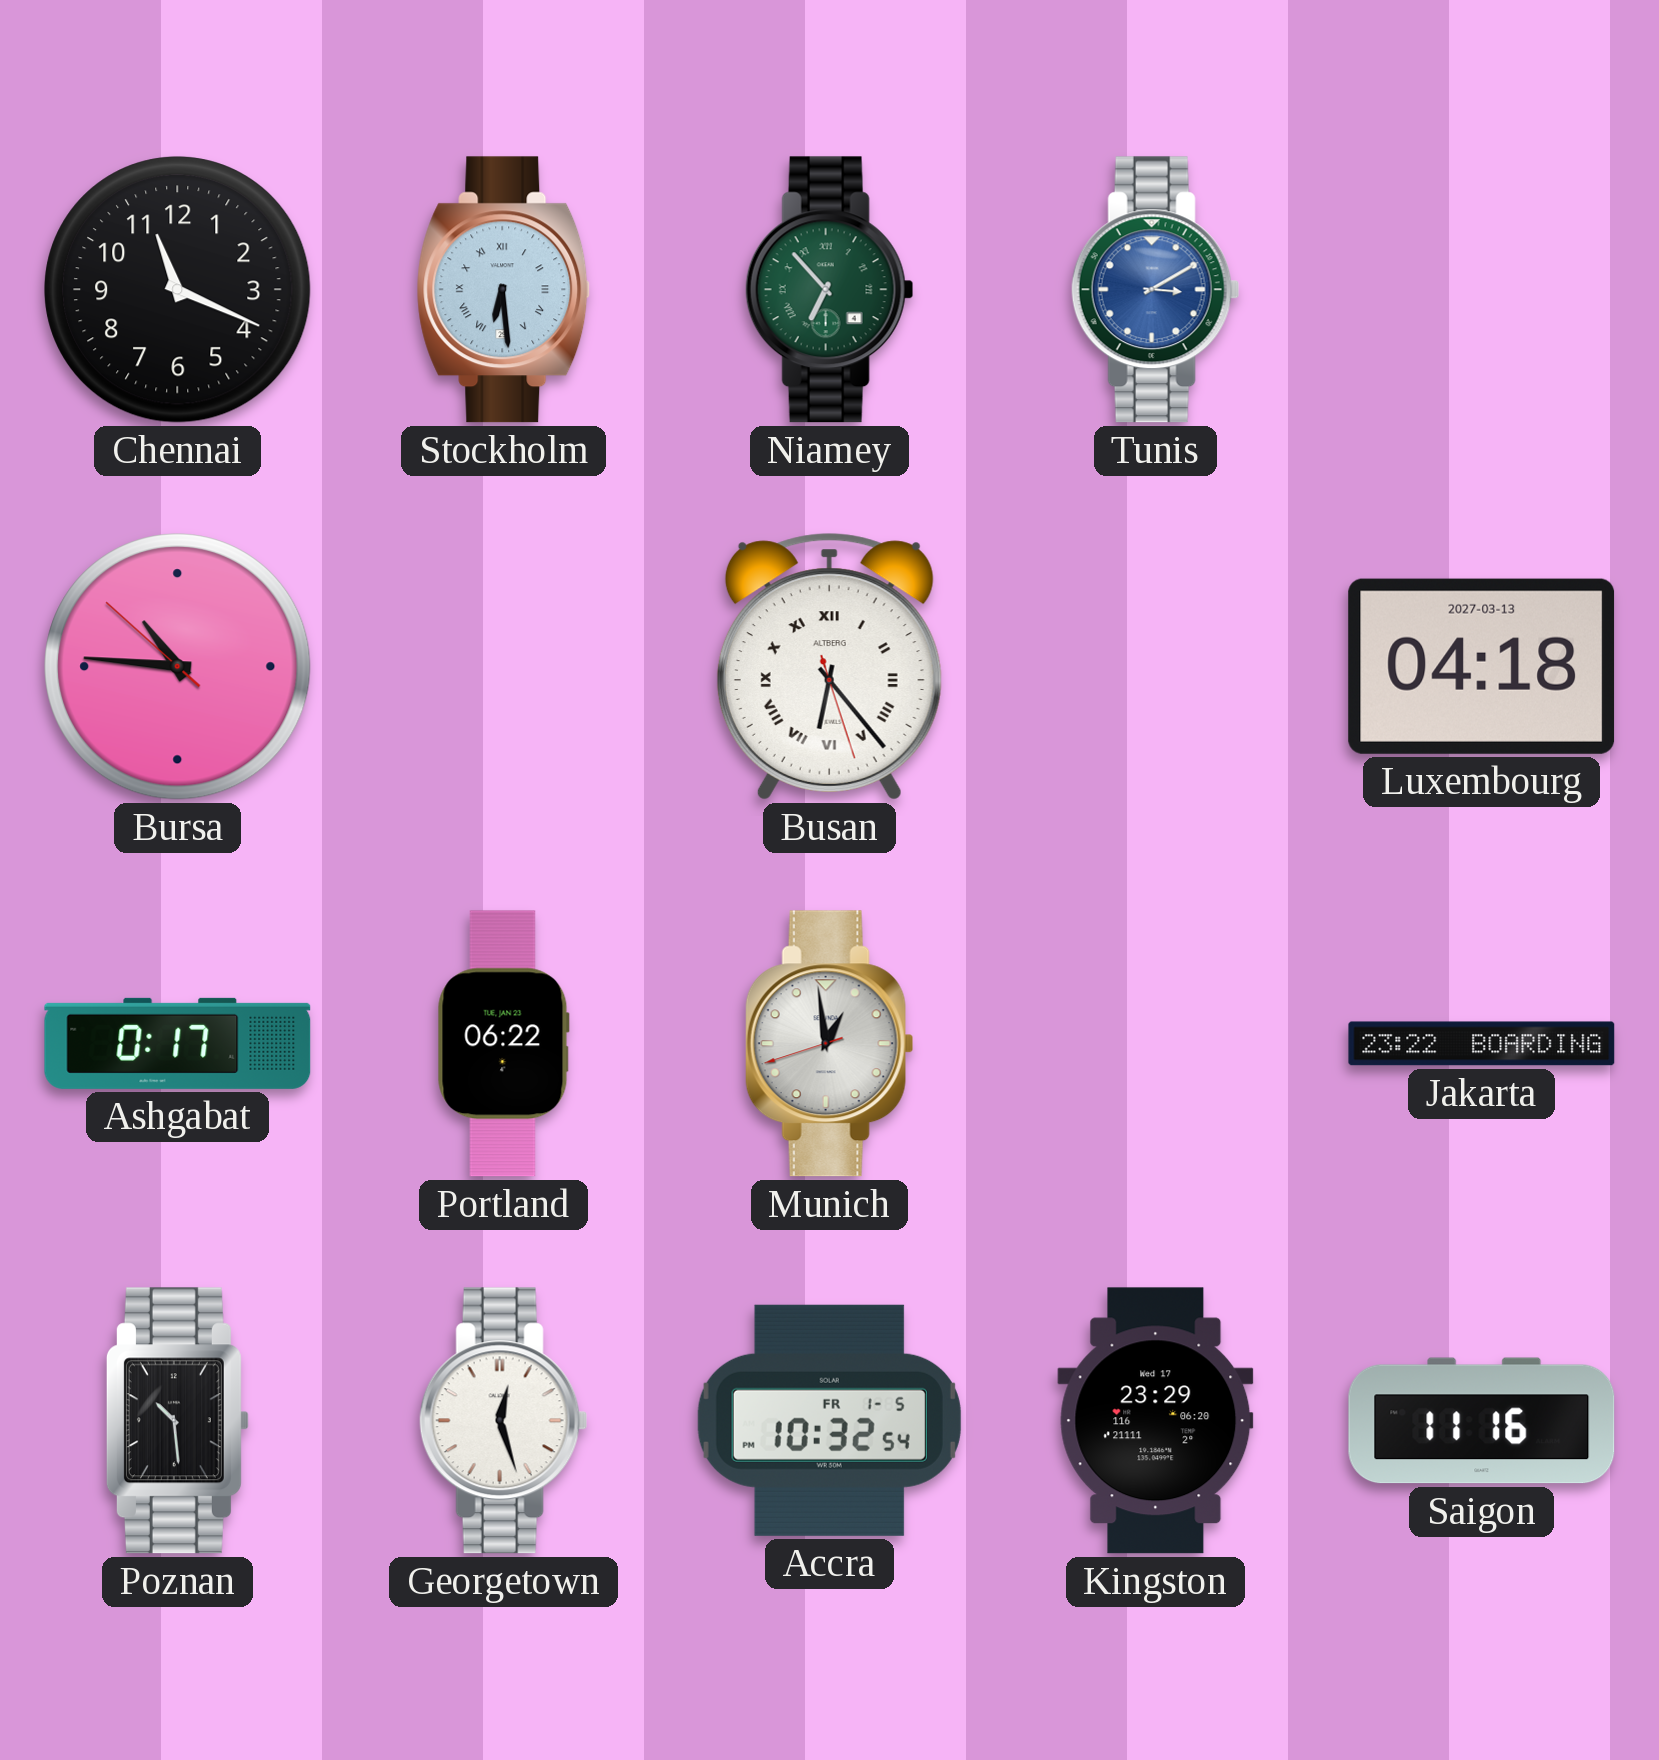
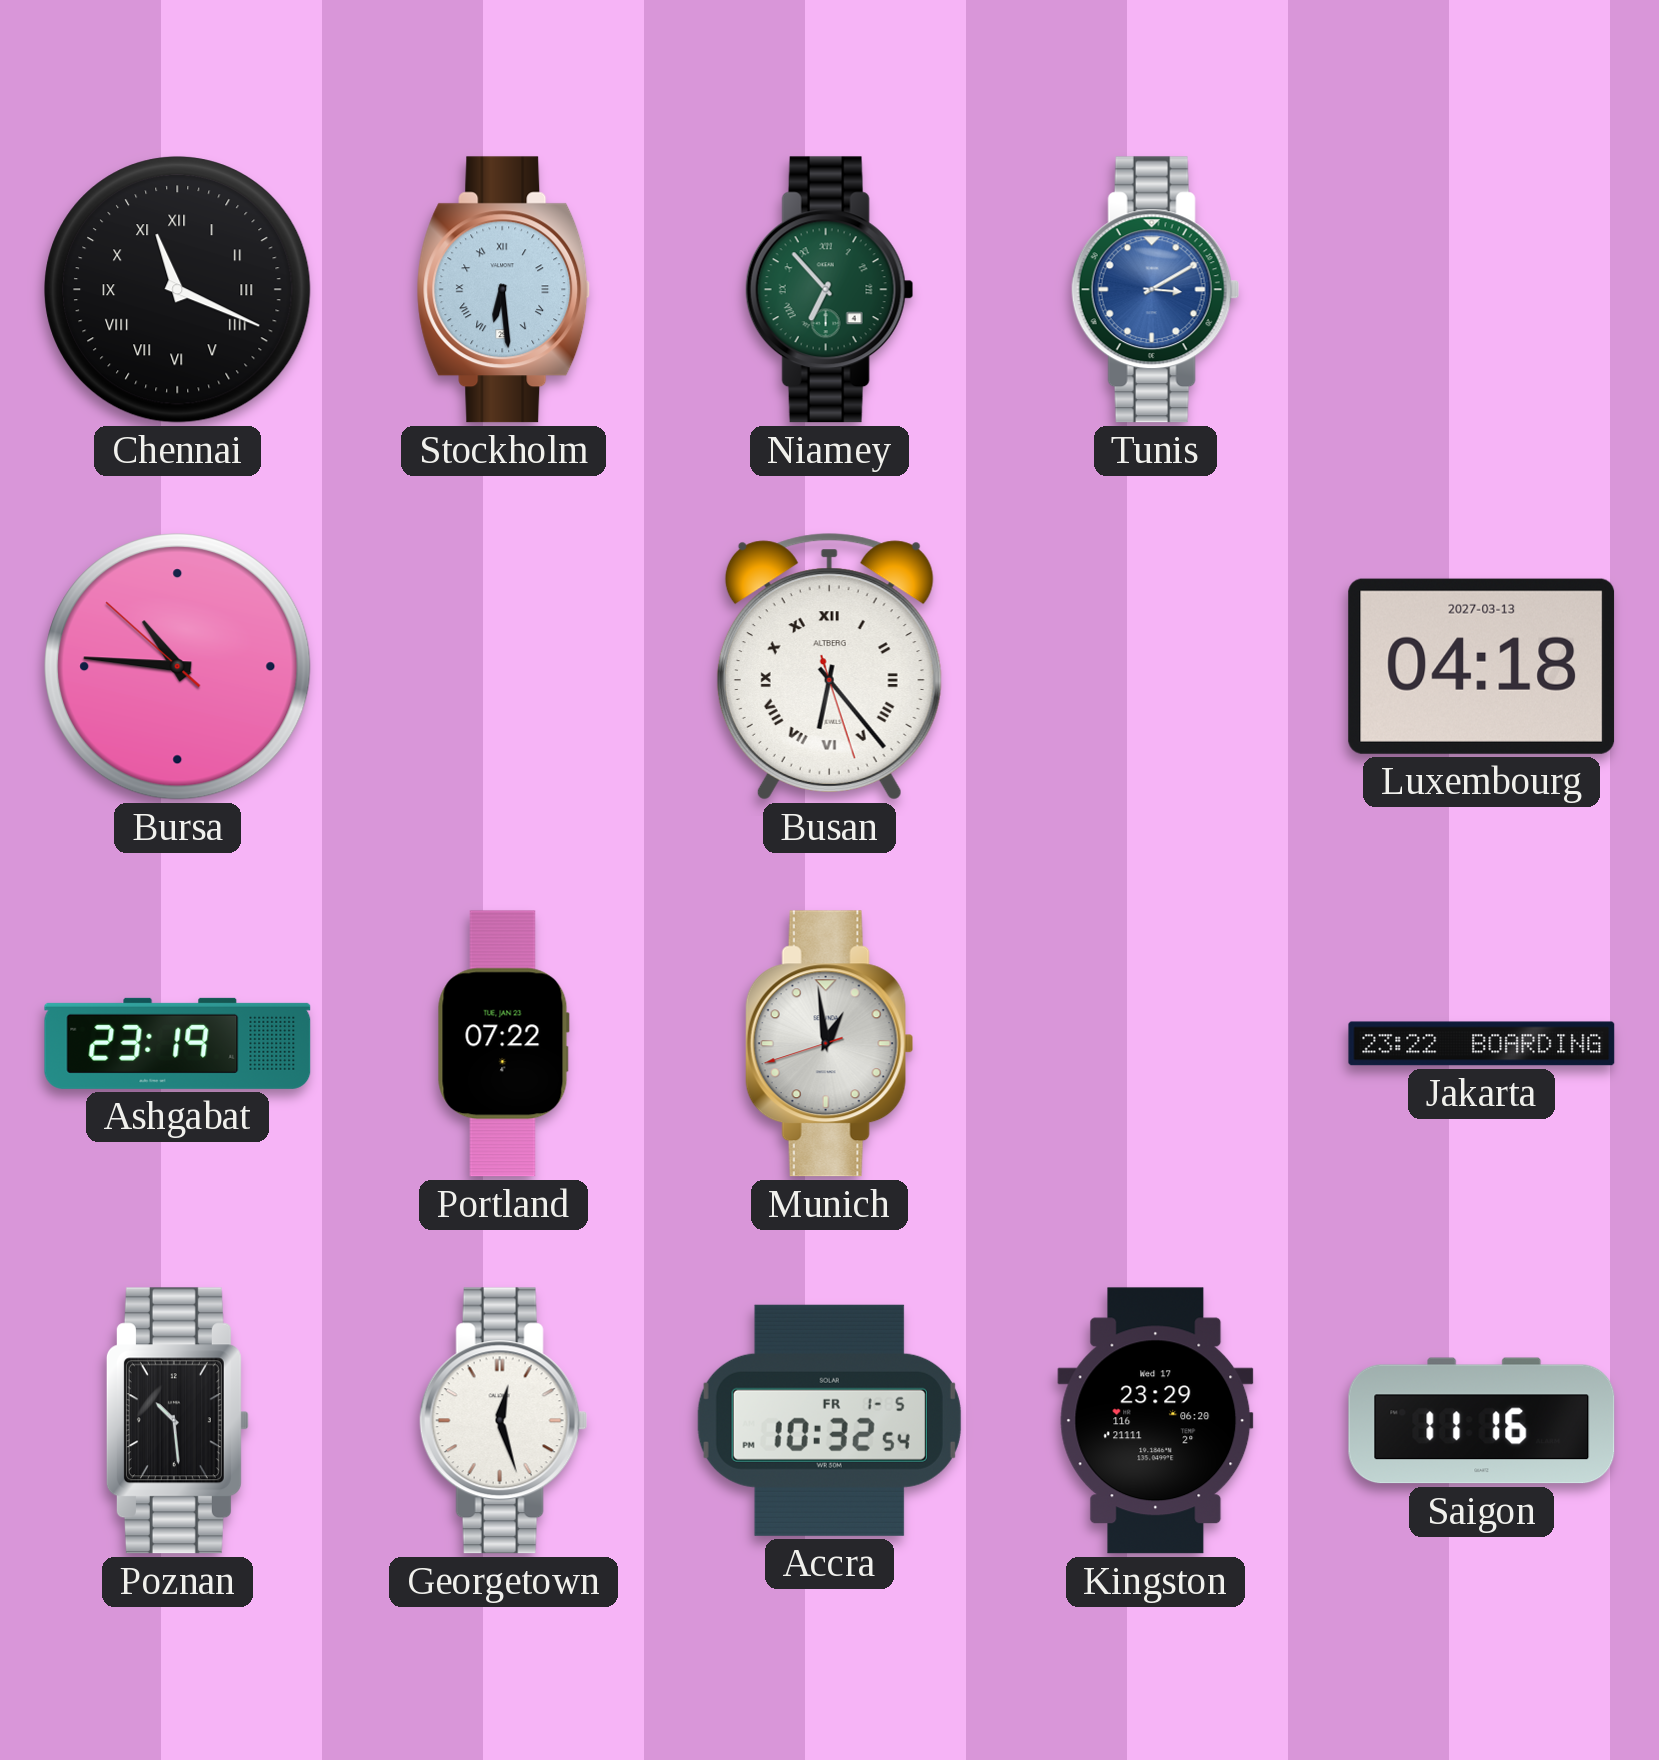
Chennai numerals: Arabic -> Roman
Ashgabat: 0:17 -> 23:19
Portland: 06:22 -> 07:22
